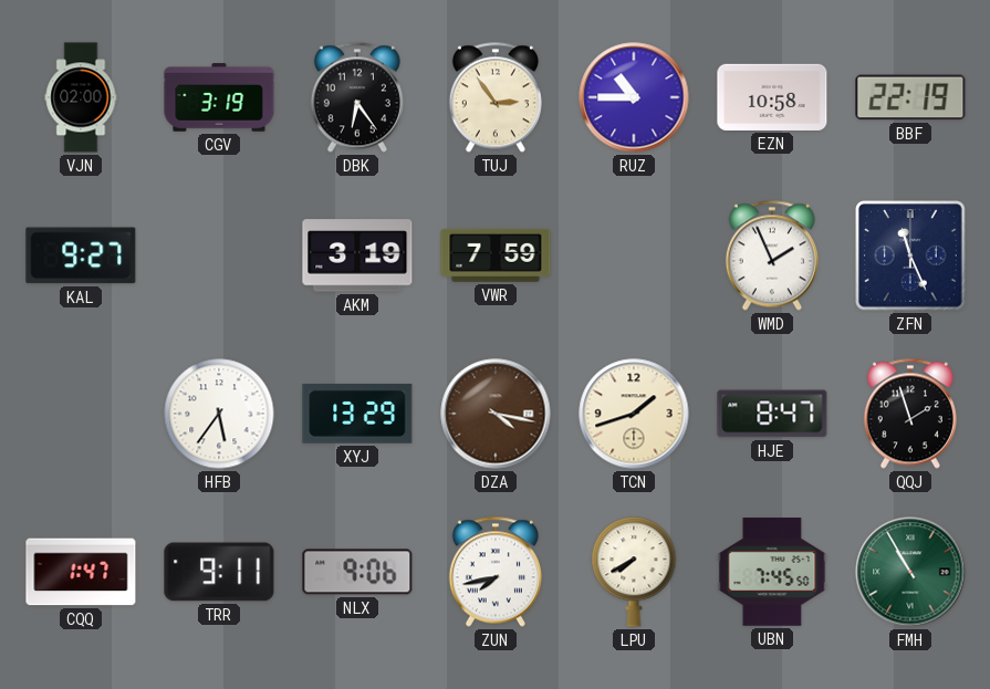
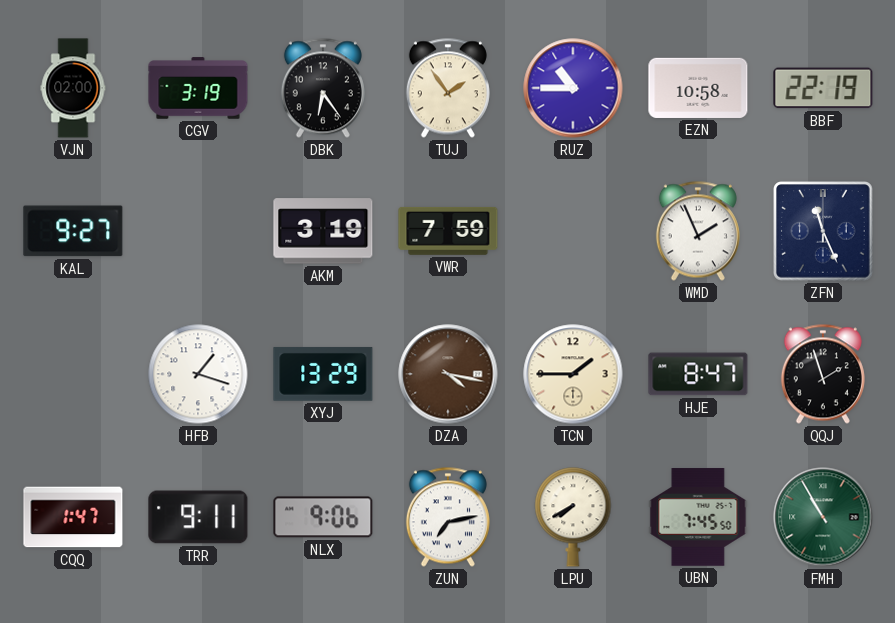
TUJ: 2:54 -> 1:54
HFB: 5:36 -> 1:18
TCN: 1:42 -> 1:45
ZUN: 7:43 -> 7:13
